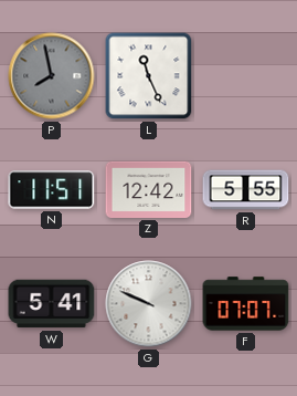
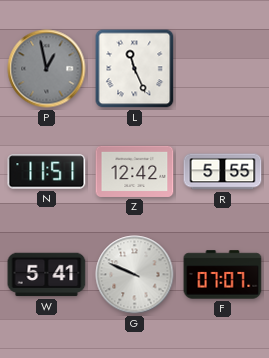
P: 7:58 -> 12:58
